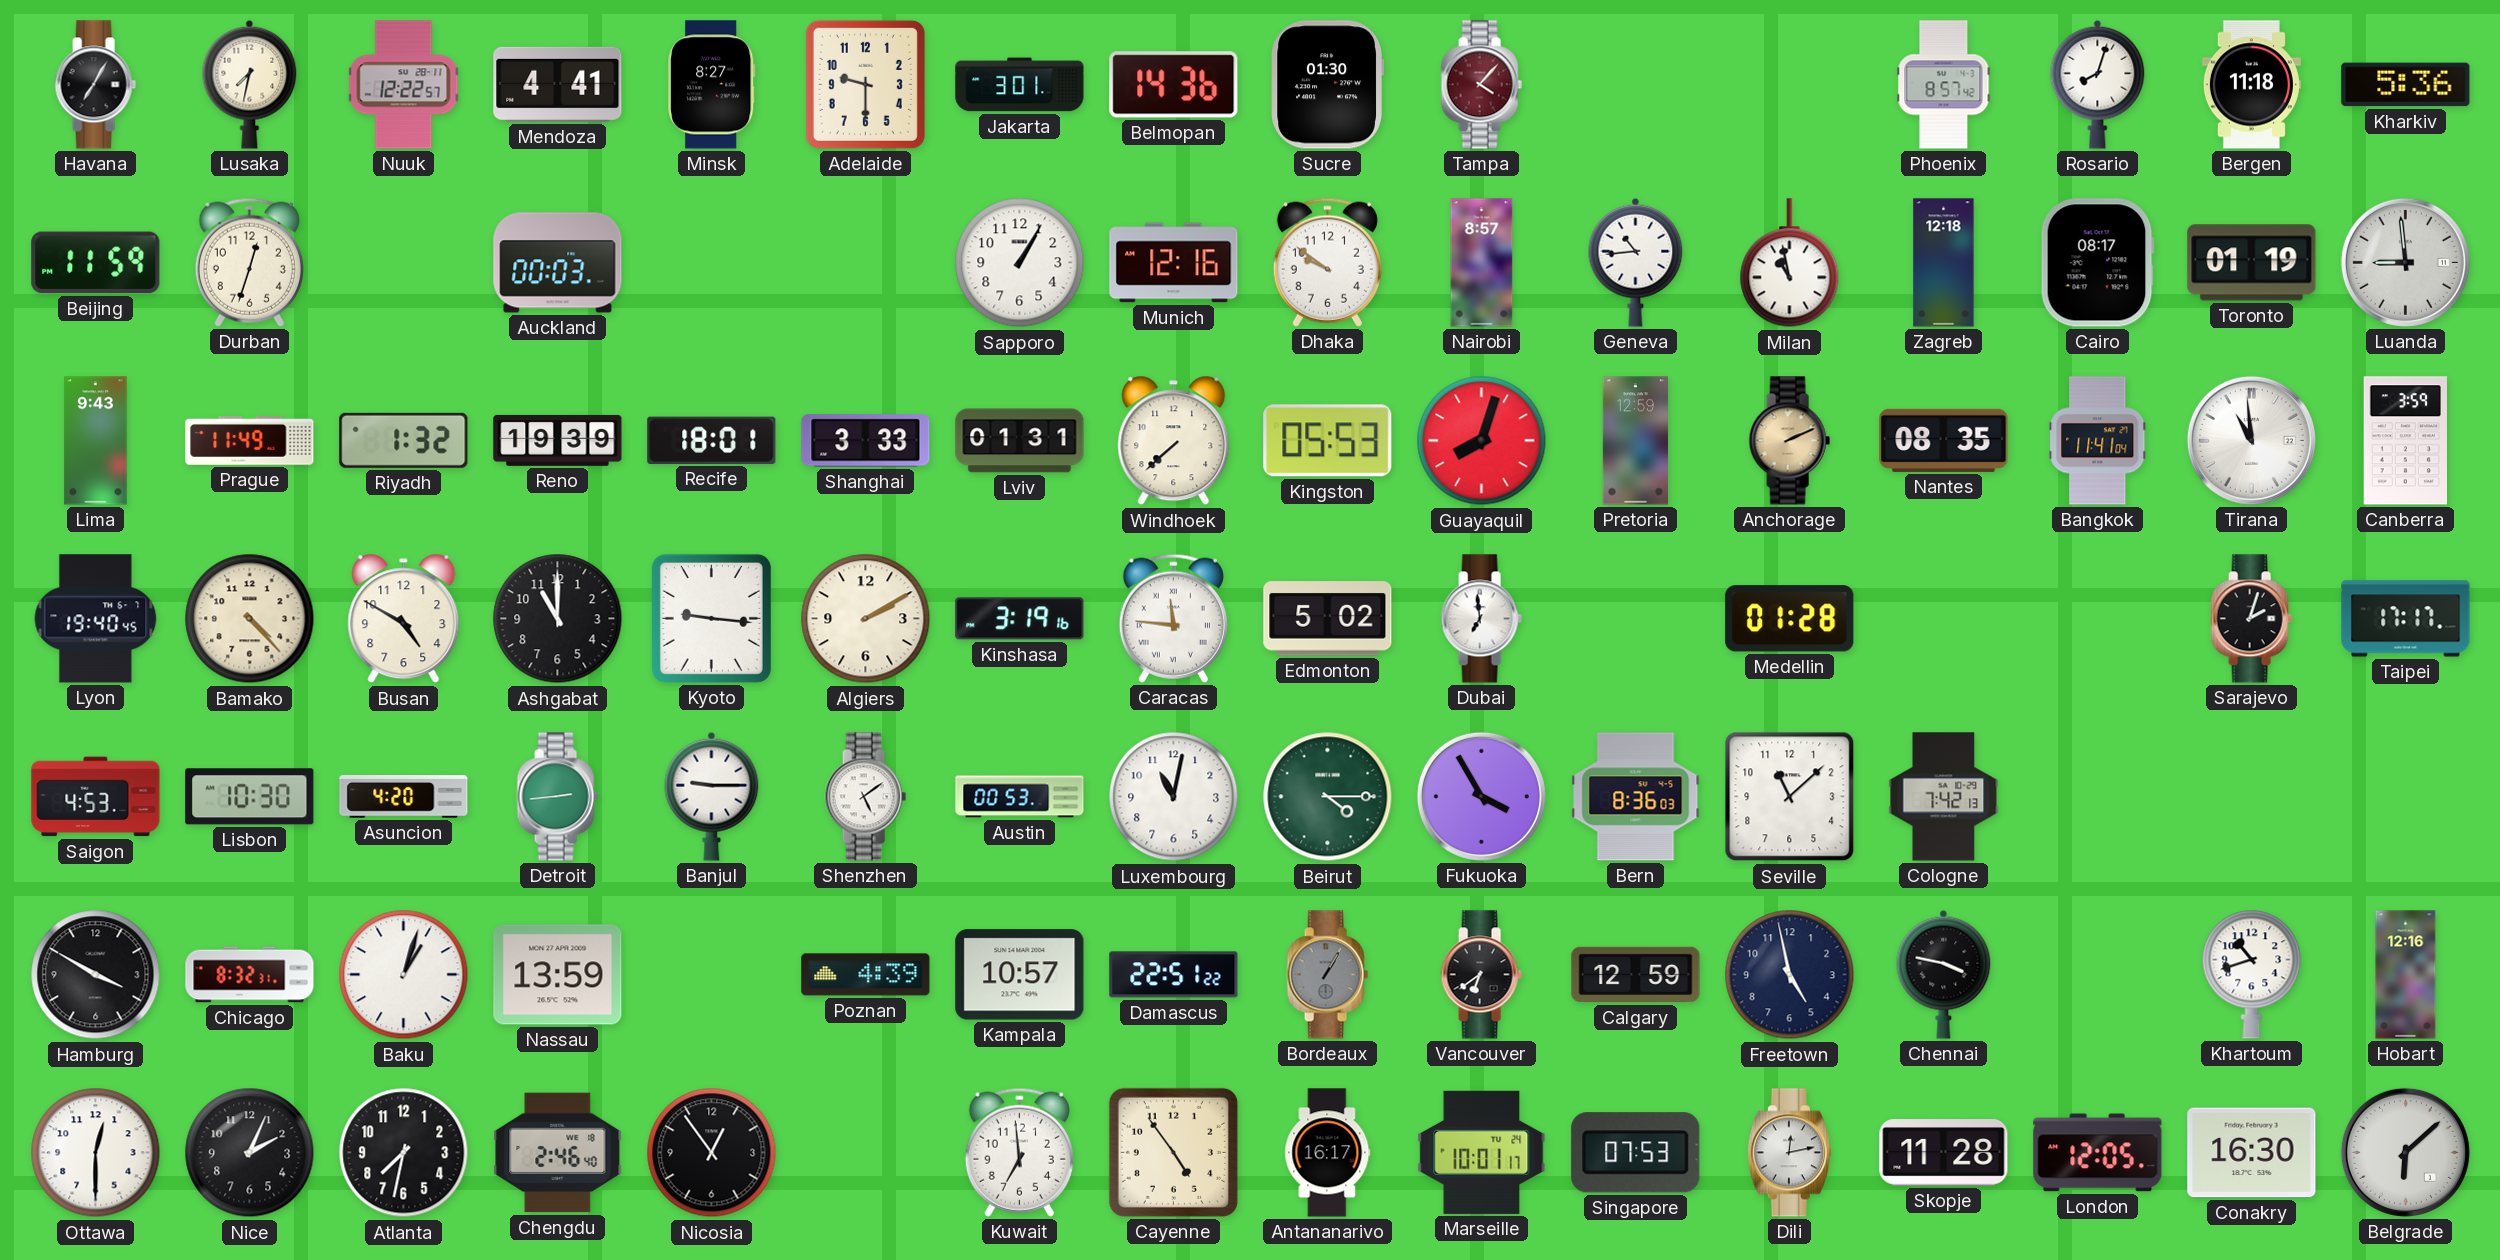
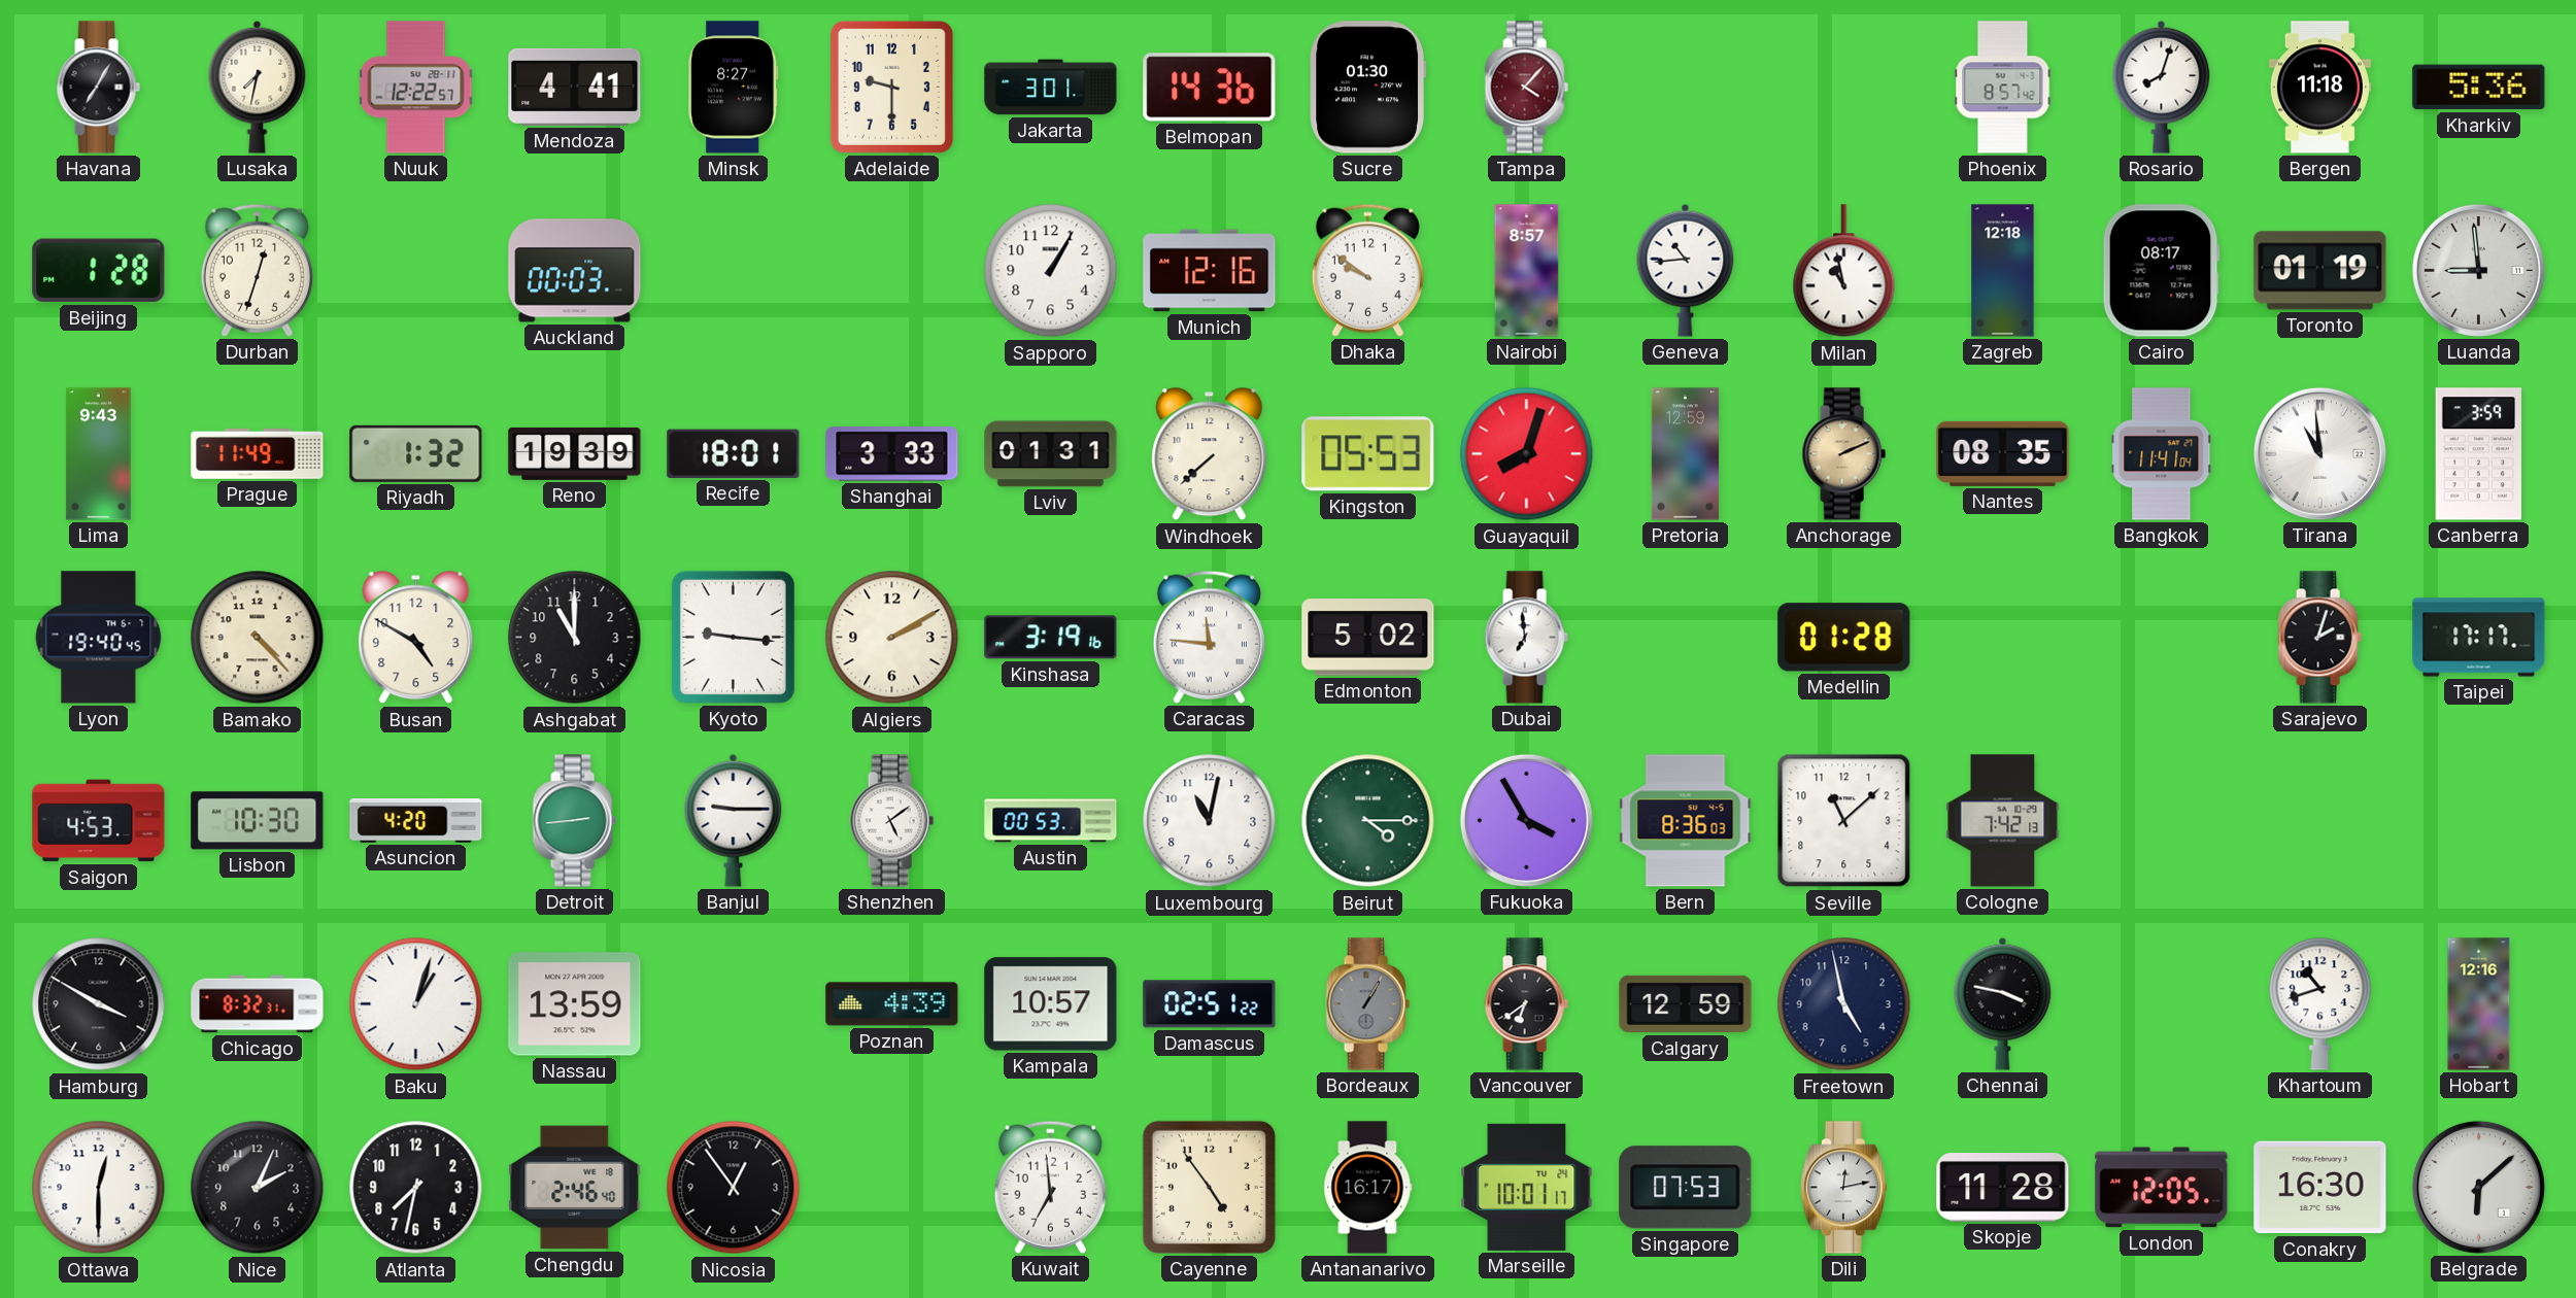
Beijing: 11:59 -> 1:28
Damascus: 22:51 -> 02:51
